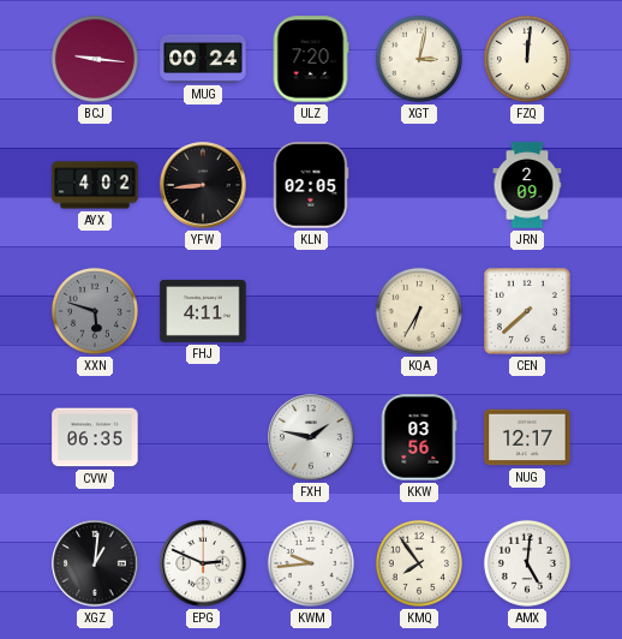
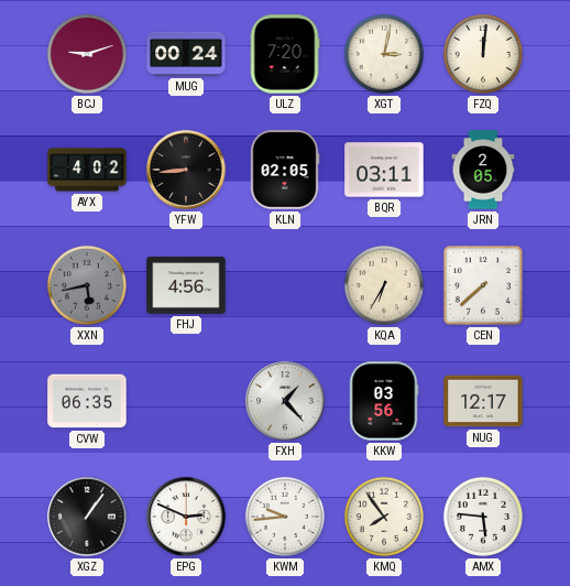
BCJ: 9:16 -> 9:12
BQR: none -> 03:11
JRN: 2:09 -> 2:05
XXN: 5:48 -> 5:43
FHJ: 4:11 -> 4:56
FXH: 1:47 -> 1:23
XGZ: 1:01 -> 1:06
AMX: 5:01 -> 5:46
